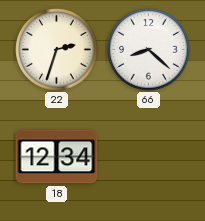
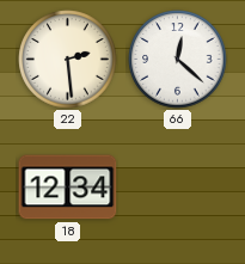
22: 2:33 -> 2:29
66: 8:22 -> 12:22
